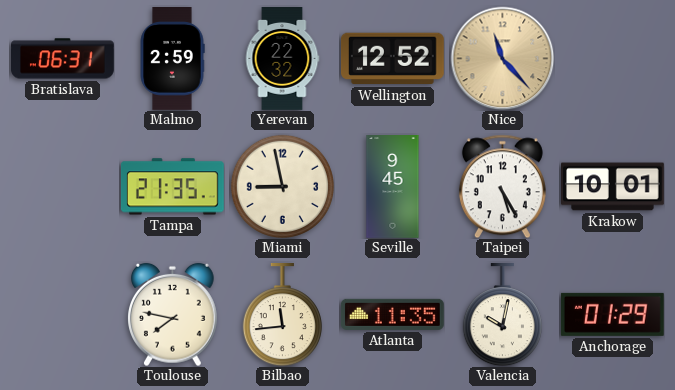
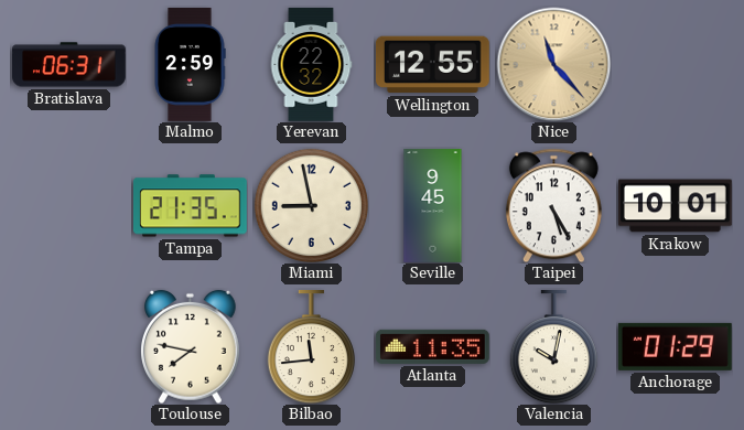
Wellington: 12:52 -> 12:55
